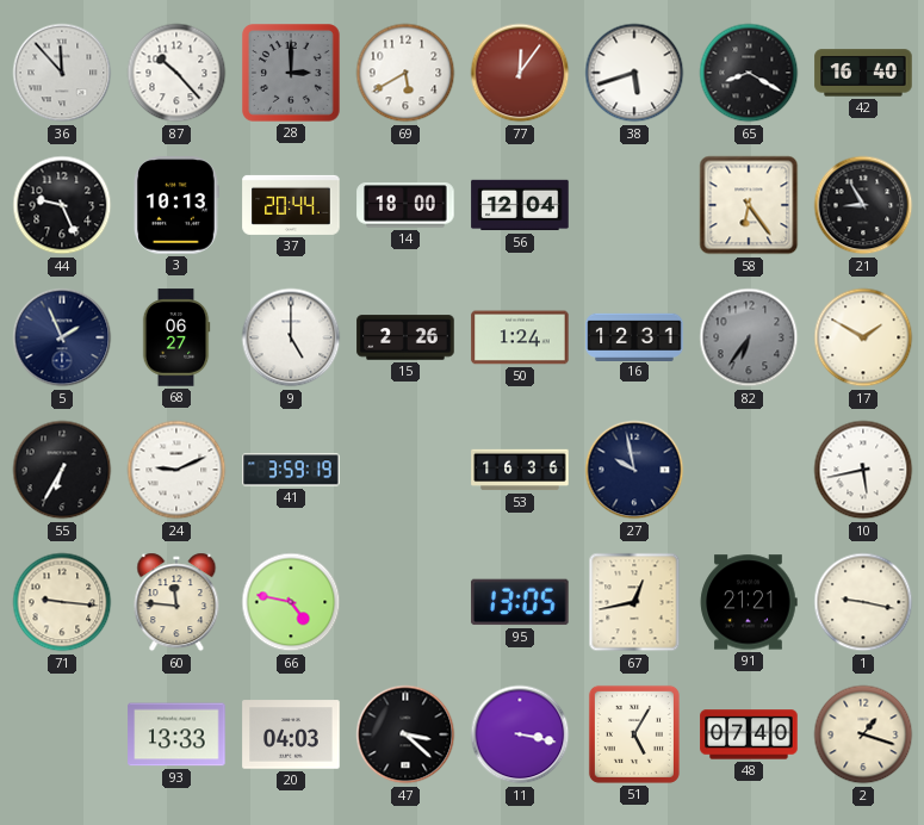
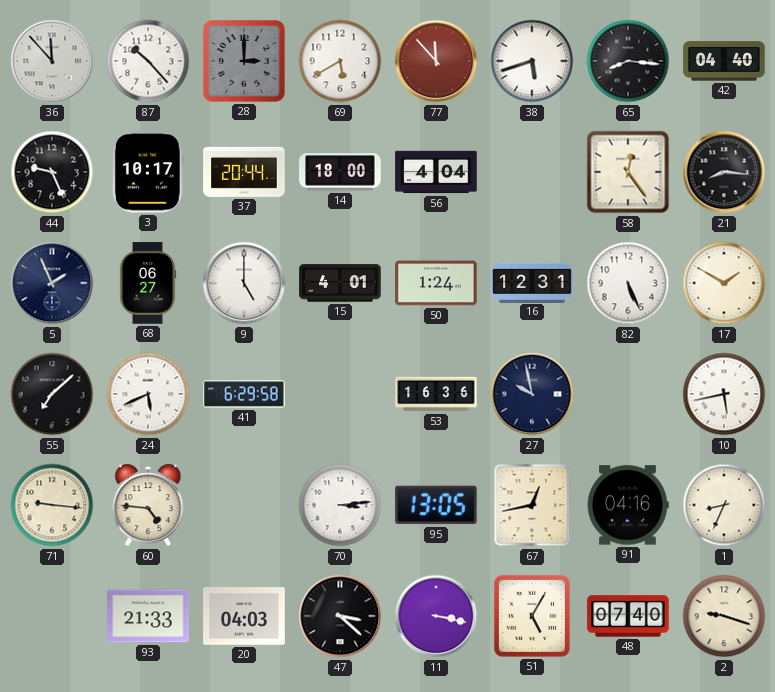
77: 12:06 -> 11:53
65: 8:20 -> 8:16
42: 16:40 -> 04:40
3: 10:13 -> 10:17
56: 12:04 -> 4:04
58: 6:24 -> 12:24
21: 8:55 -> 8:16
15: 2:26 -> 4:01
82: 6:36 -> 5:26
82 dial: grey -> white
55: 6:35 -> 7:08
24: 9:11 -> 5:41
41: 3:59 -> 6:29
60: 11:46 -> 4:46
66: 4:47 -> none
70: none -> 3:14
91: 21:21 -> 04:16
1: 9:17 -> 8:34
93: 13:33 -> 21:33
2: 1:18 -> 9:18
